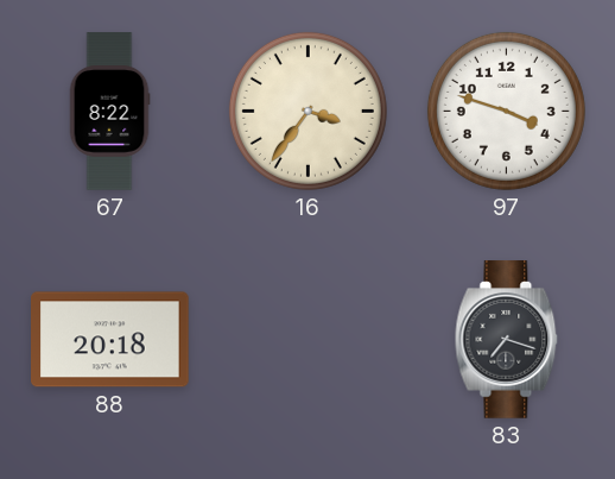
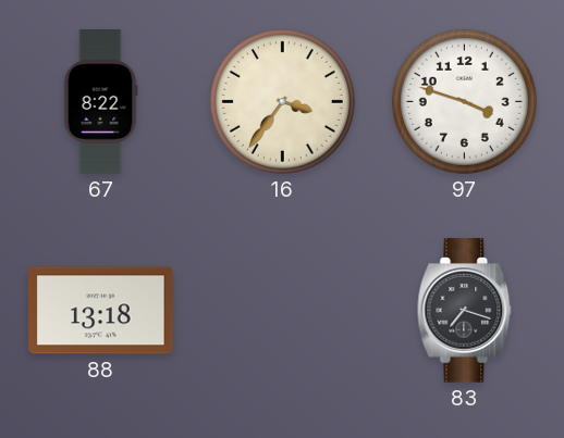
88: 20:18 -> 13:18
